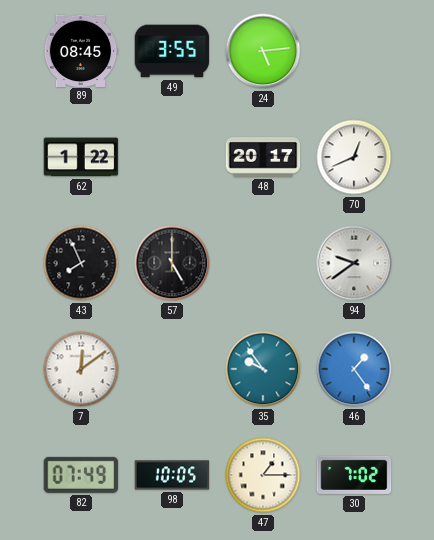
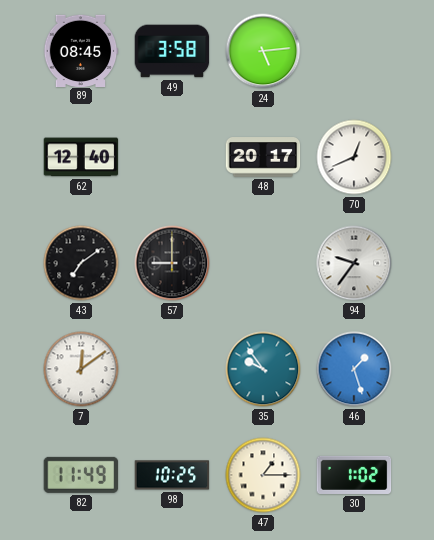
49: 3:55 -> 3:58
62: 1:22 -> 12:40
43: 7:56 -> 7:09
57: 5:00 -> 9:00
94: 9:39 -> 9:36
46: 1:24 -> 1:27
82: 07:49 -> 11:49
98: 10:05 -> 10:25
30: 7:02 -> 1:02
